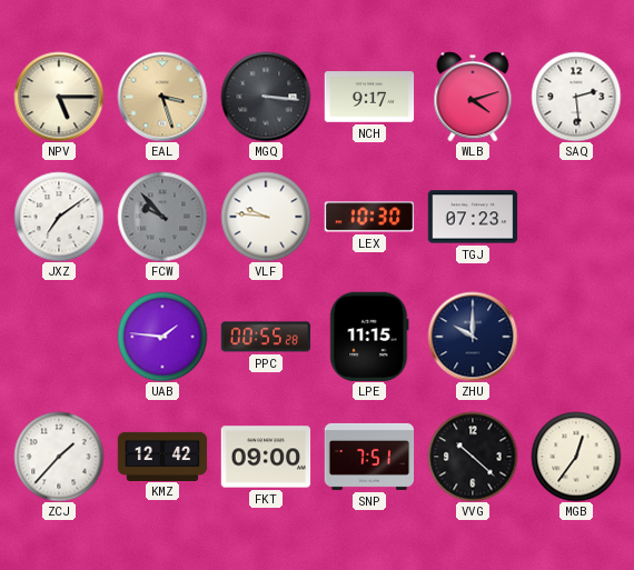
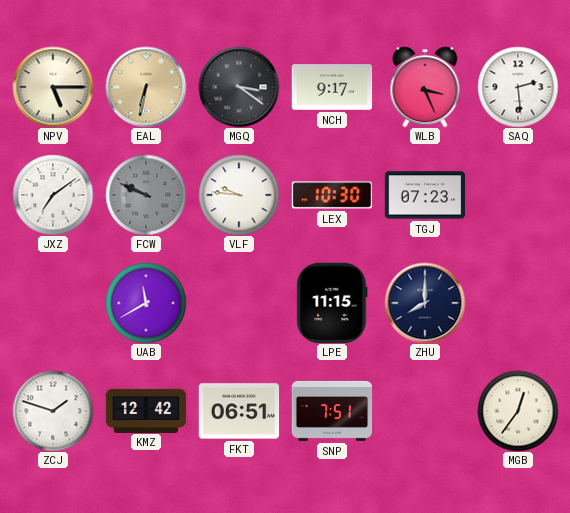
EAL: 3:27 -> 6:32
MGQ: 3:16 -> 3:21
WLB: 4:12 -> 3:26
FCW: 9:53 -> 9:49
UAB: 1:46 -> 11:40
PPC: 00:55 -> none
ZHU: 10:00 -> 8:00
ZCJ: 1:37 -> 1:48
FKT: 09:00 -> 06:51
VVG: 10:22 -> none
